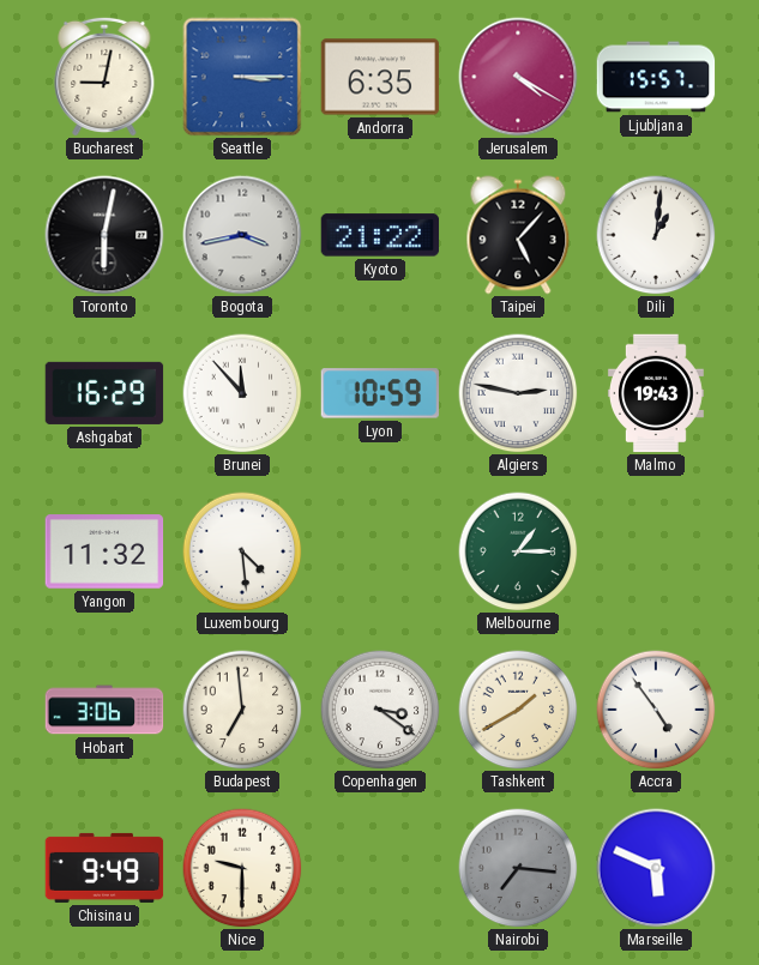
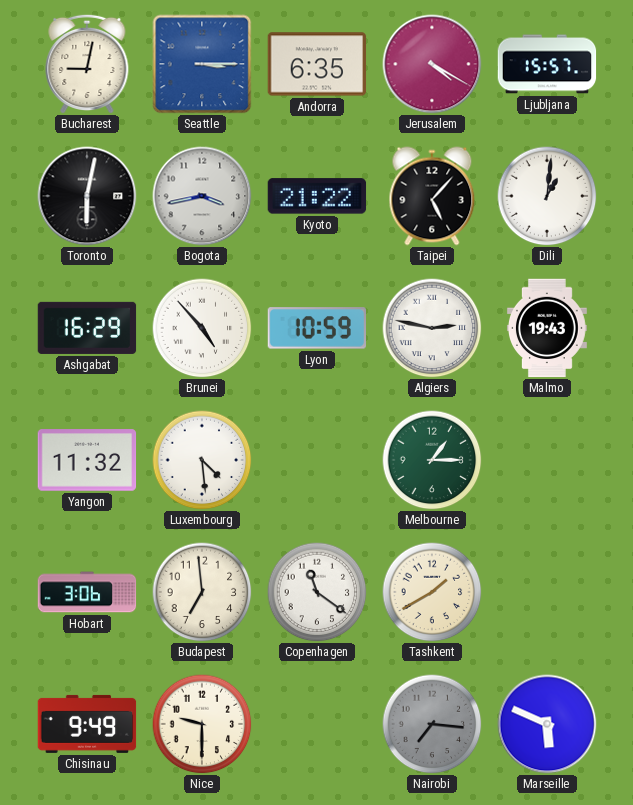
Brunei: 11:53 -> 4:53
Copenhagen: 3:21 -> 11:21
Accra: 4:54 -> none
